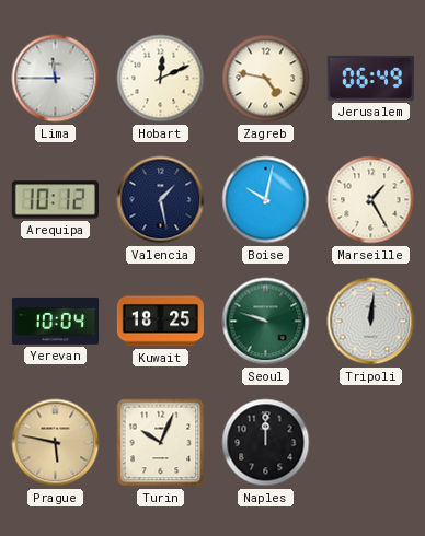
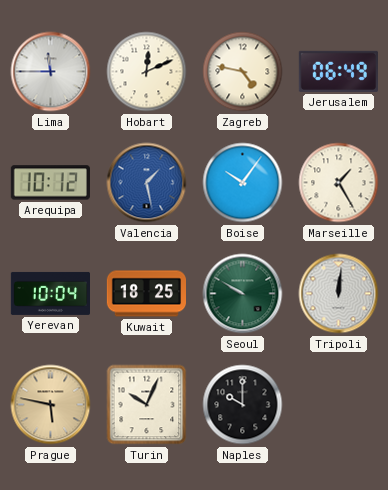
Valencia dial: navy -> blue
Boise: 10:02 -> 10:06
Seoul: 9:48 -> 9:50
Naples: 12:00 -> 10:00
